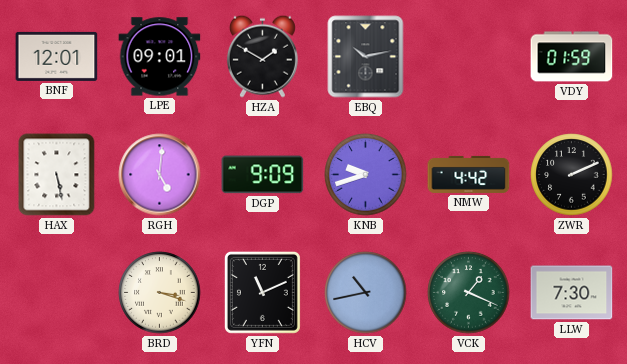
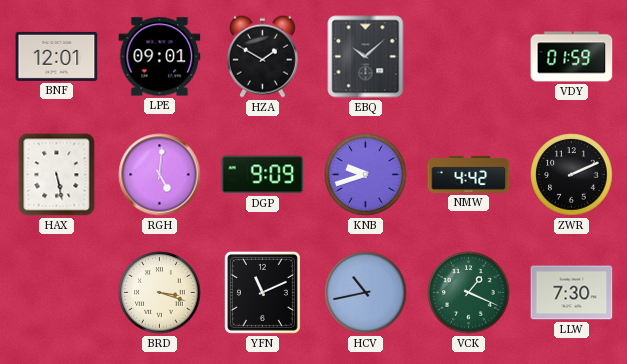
EBQ: 10:13 -> 10:08
